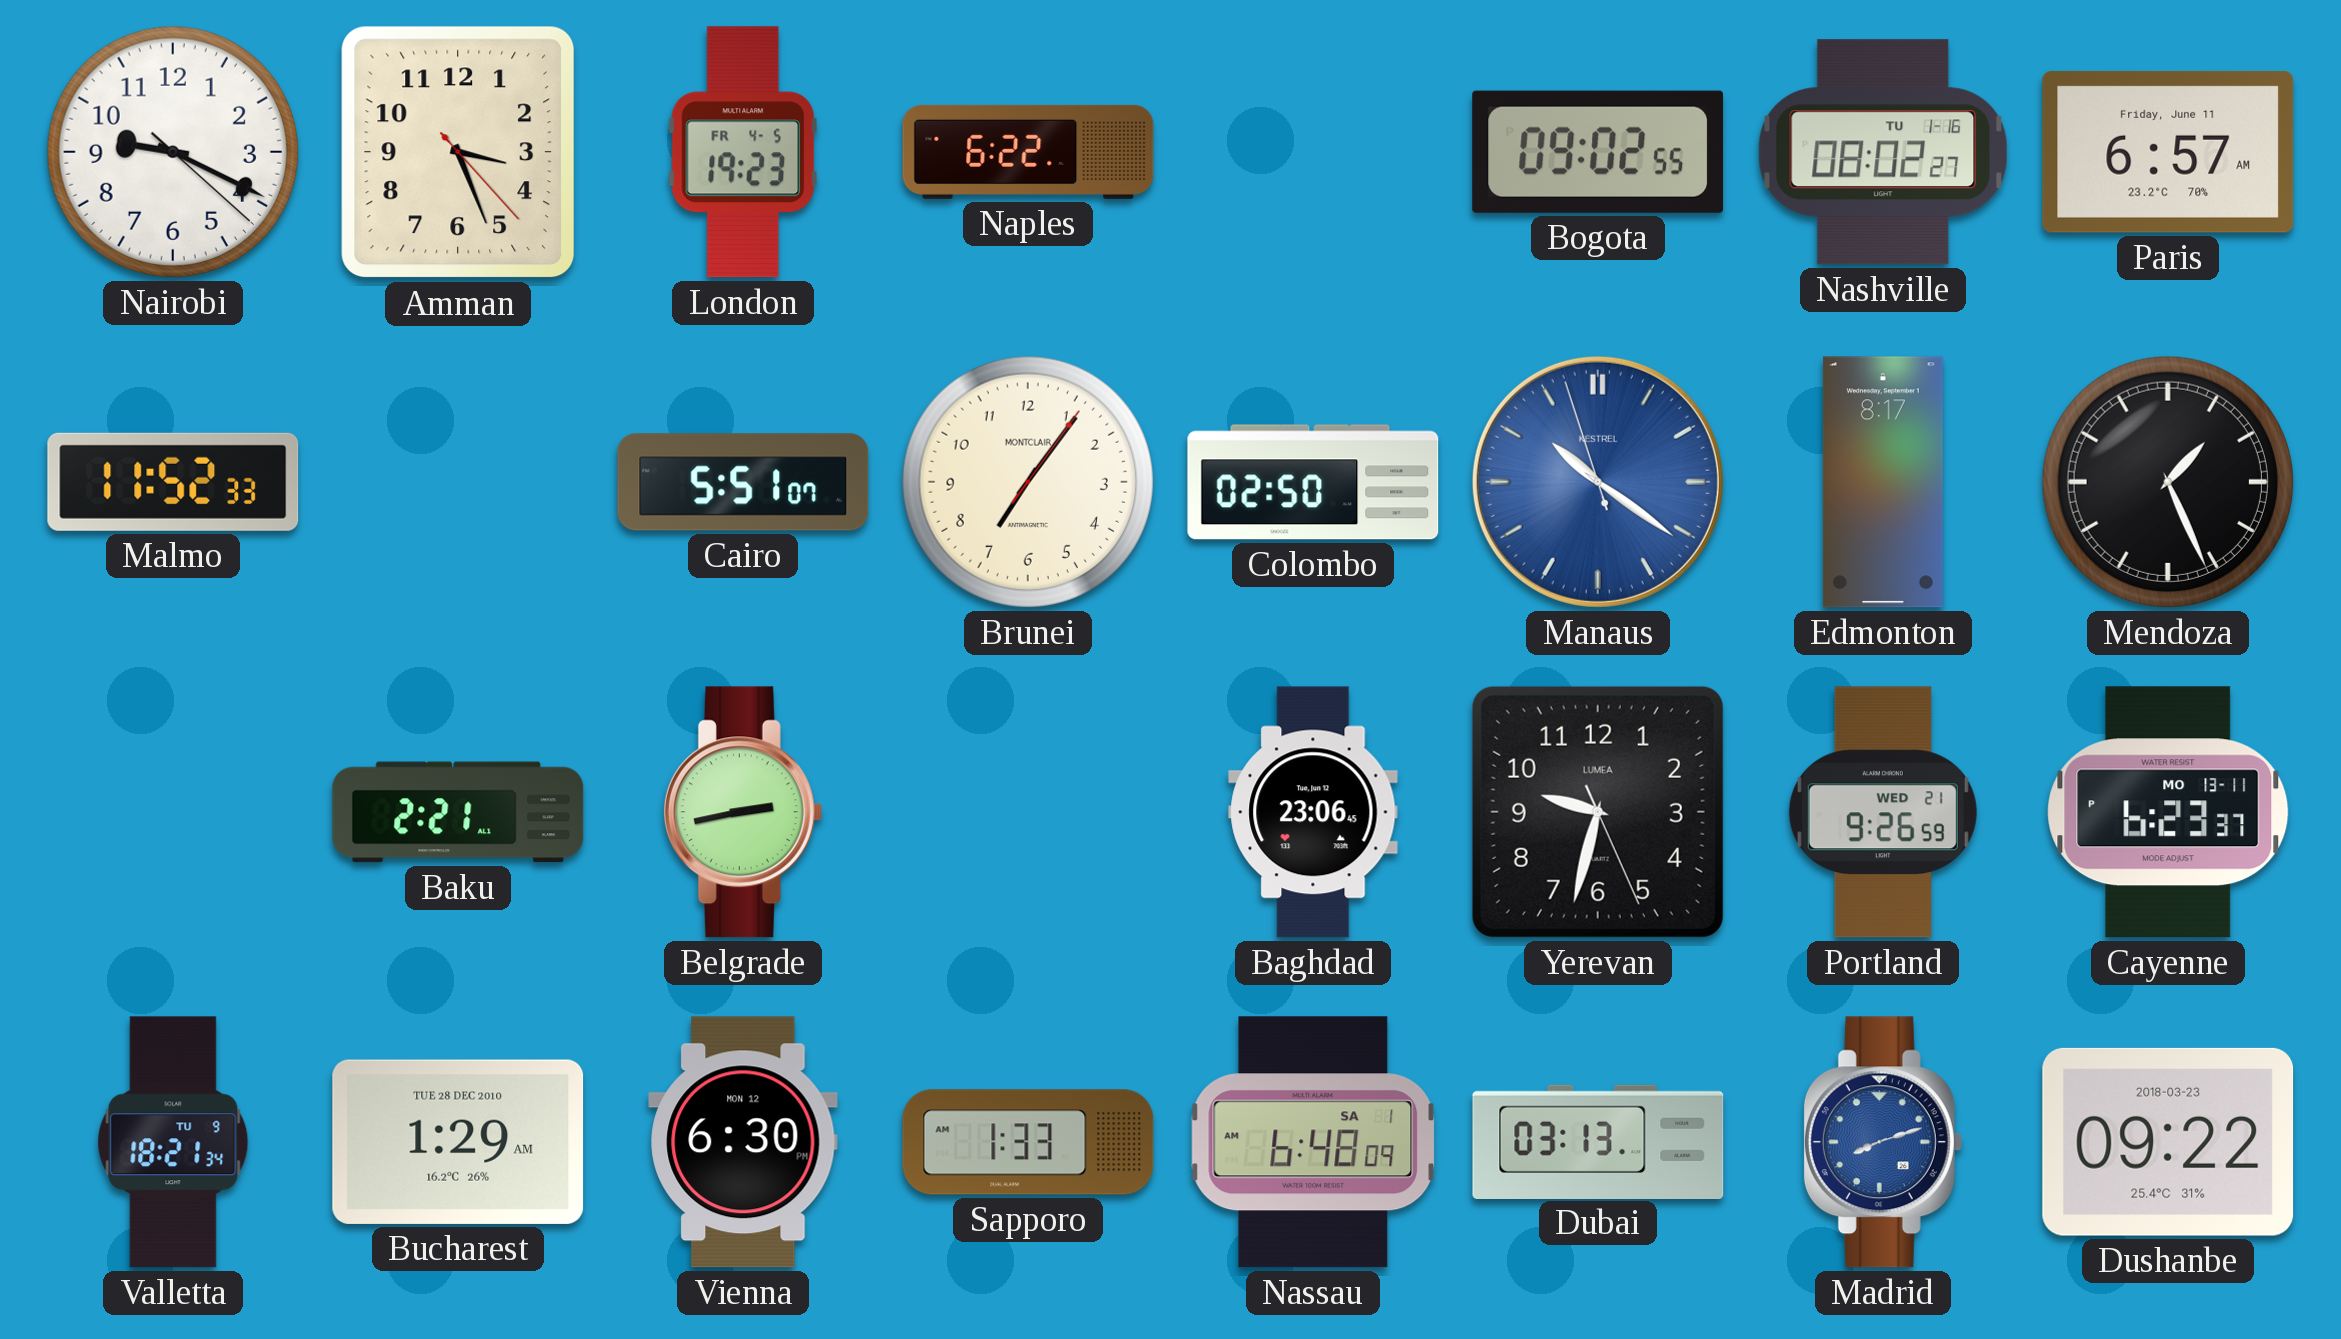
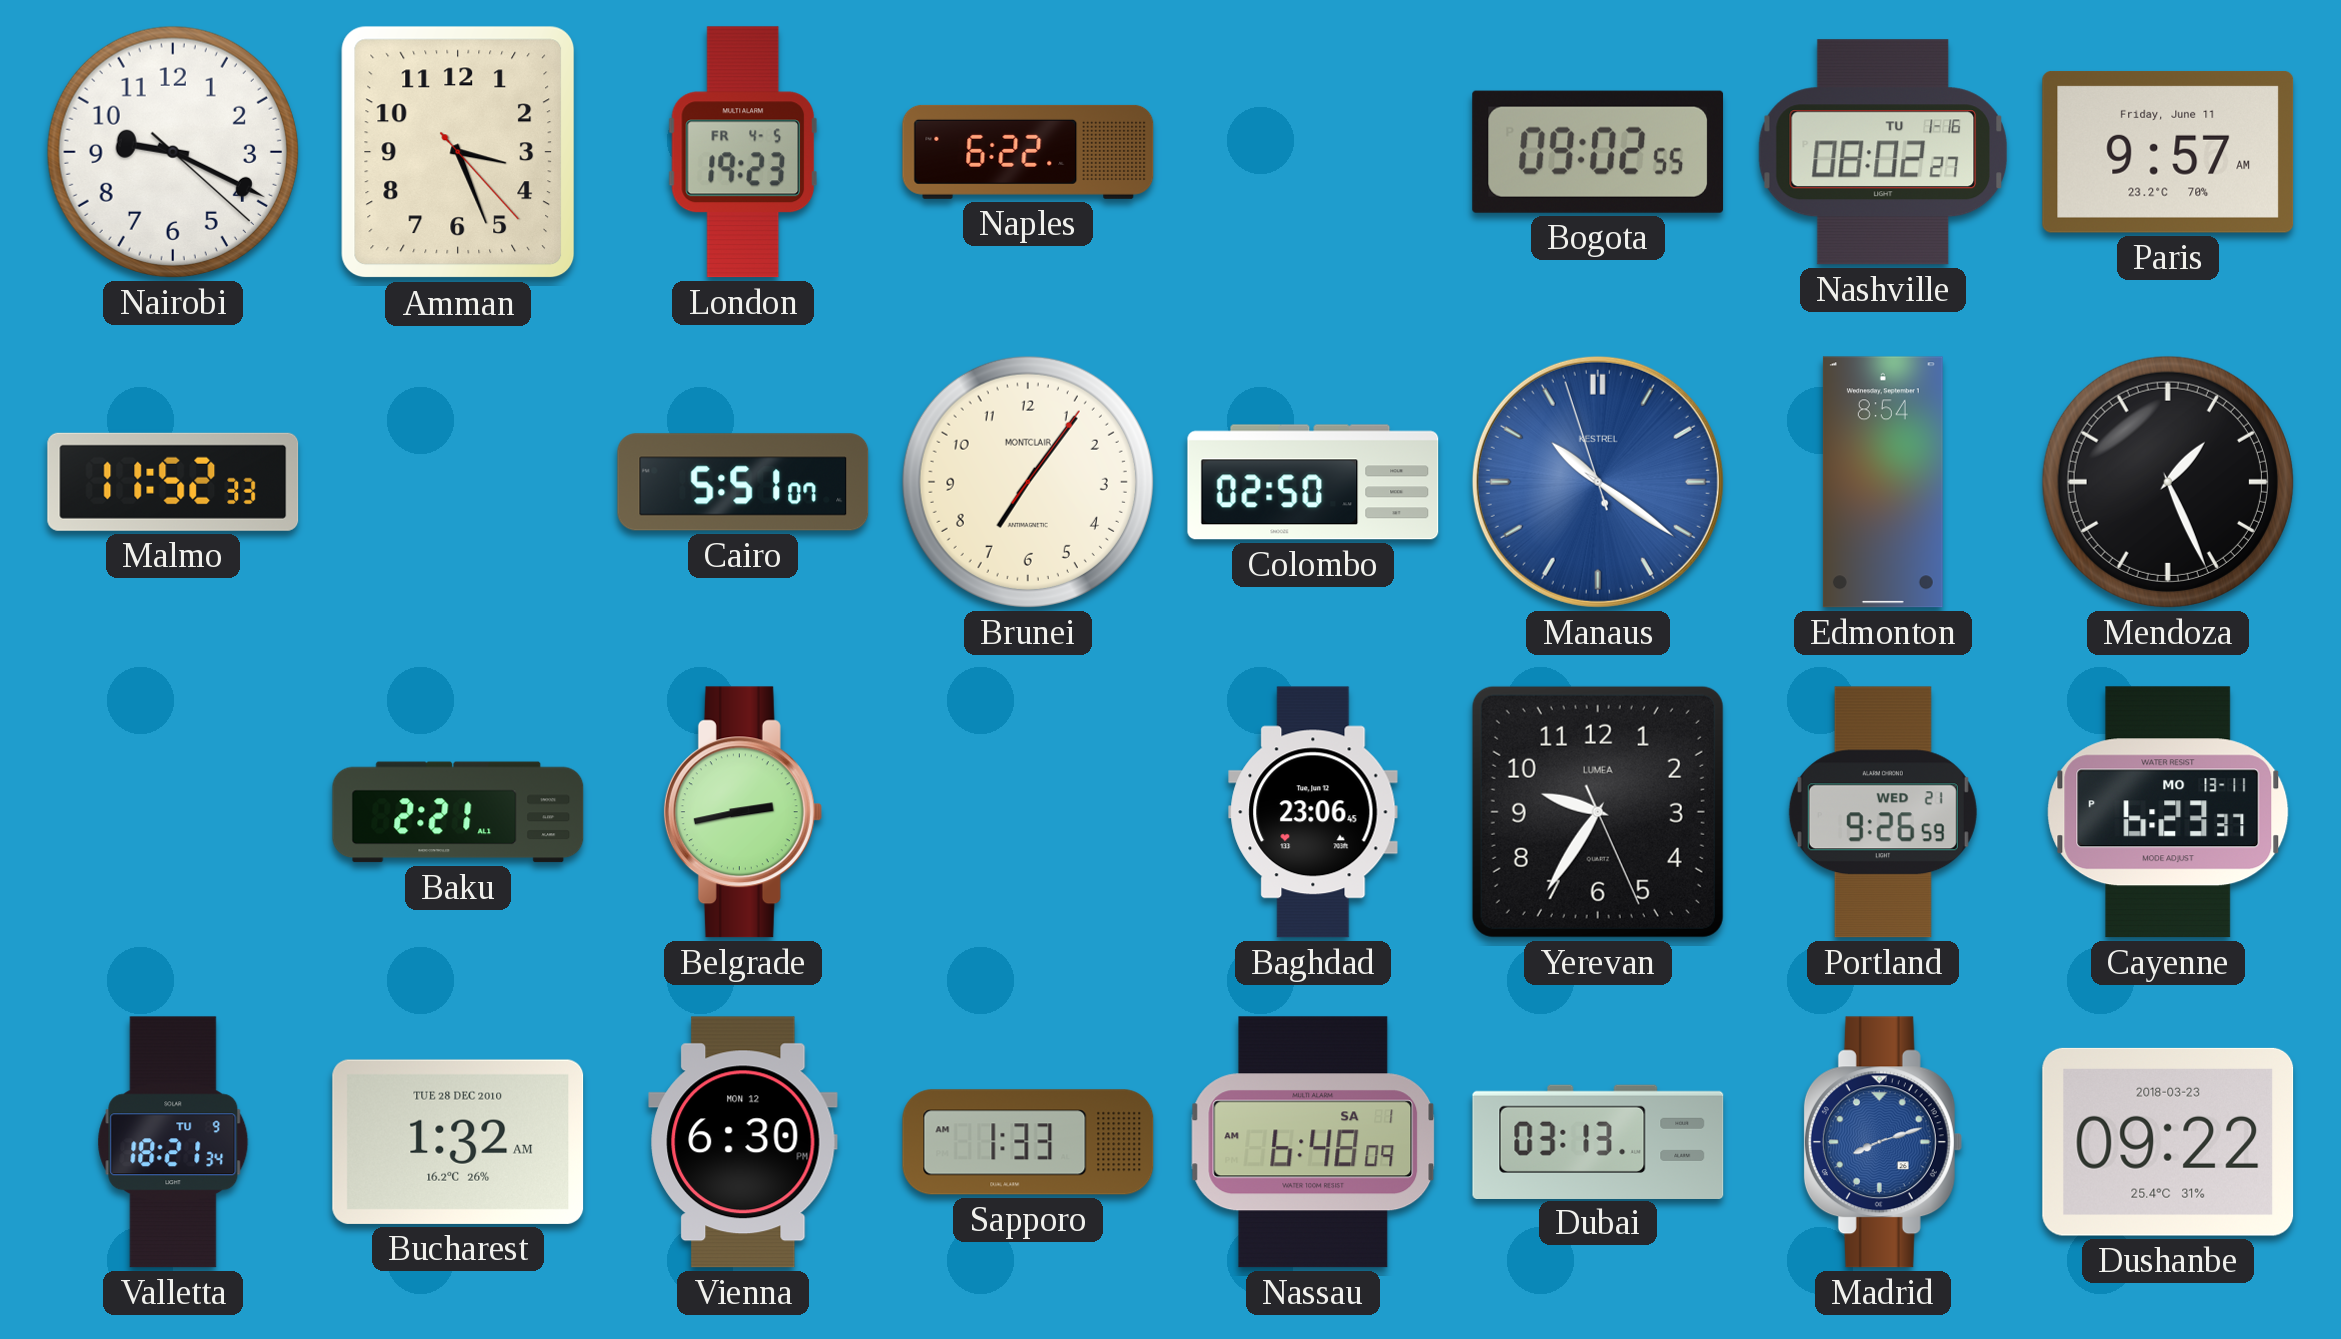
Paris: 6:57 -> 9:57
Edmonton: 8:17 -> 8:54
Yerevan: 9:32 -> 9:35
Bucharest: 1:29 -> 1:32
